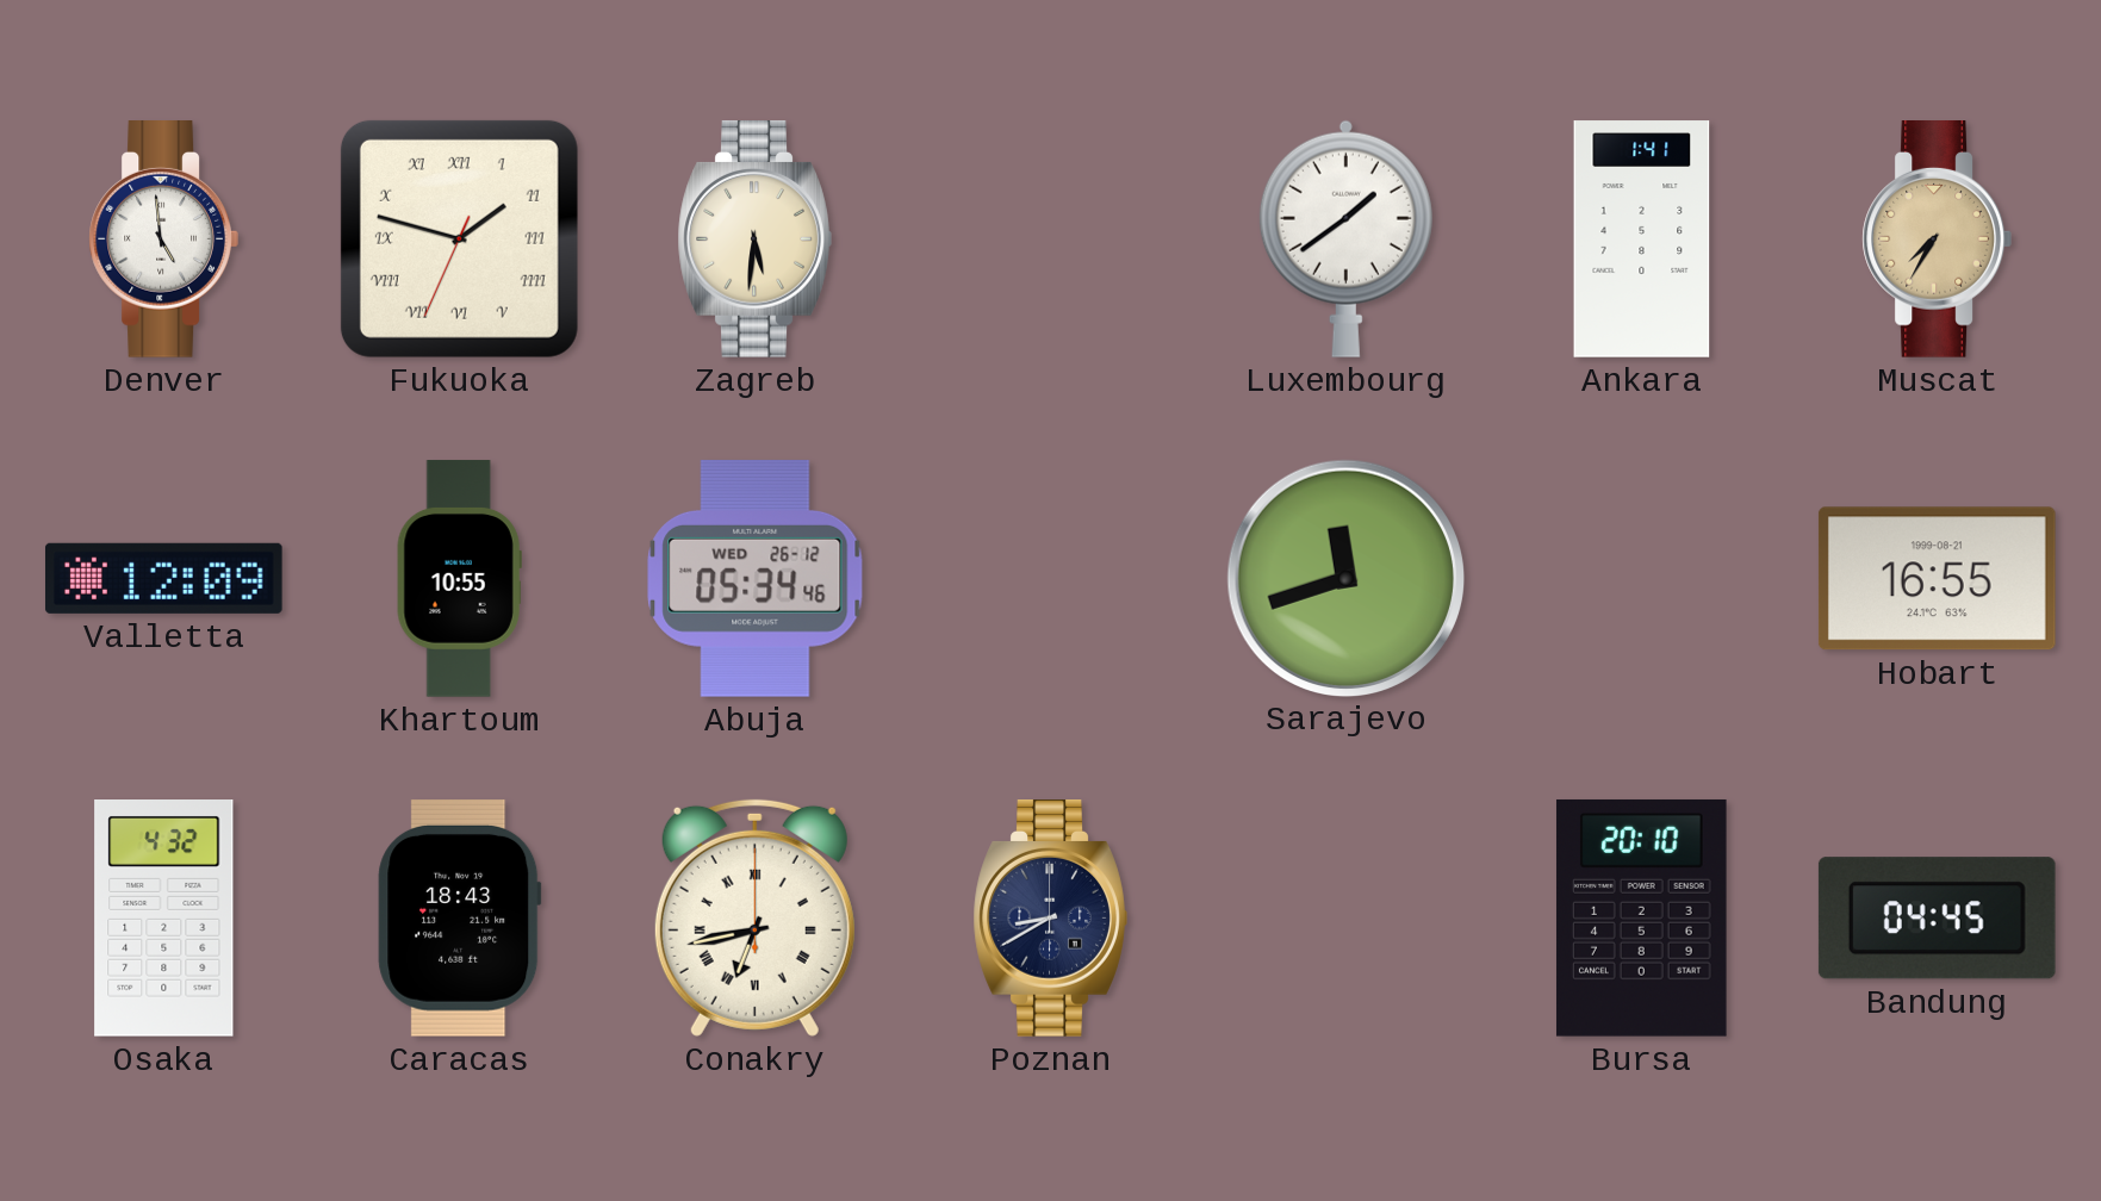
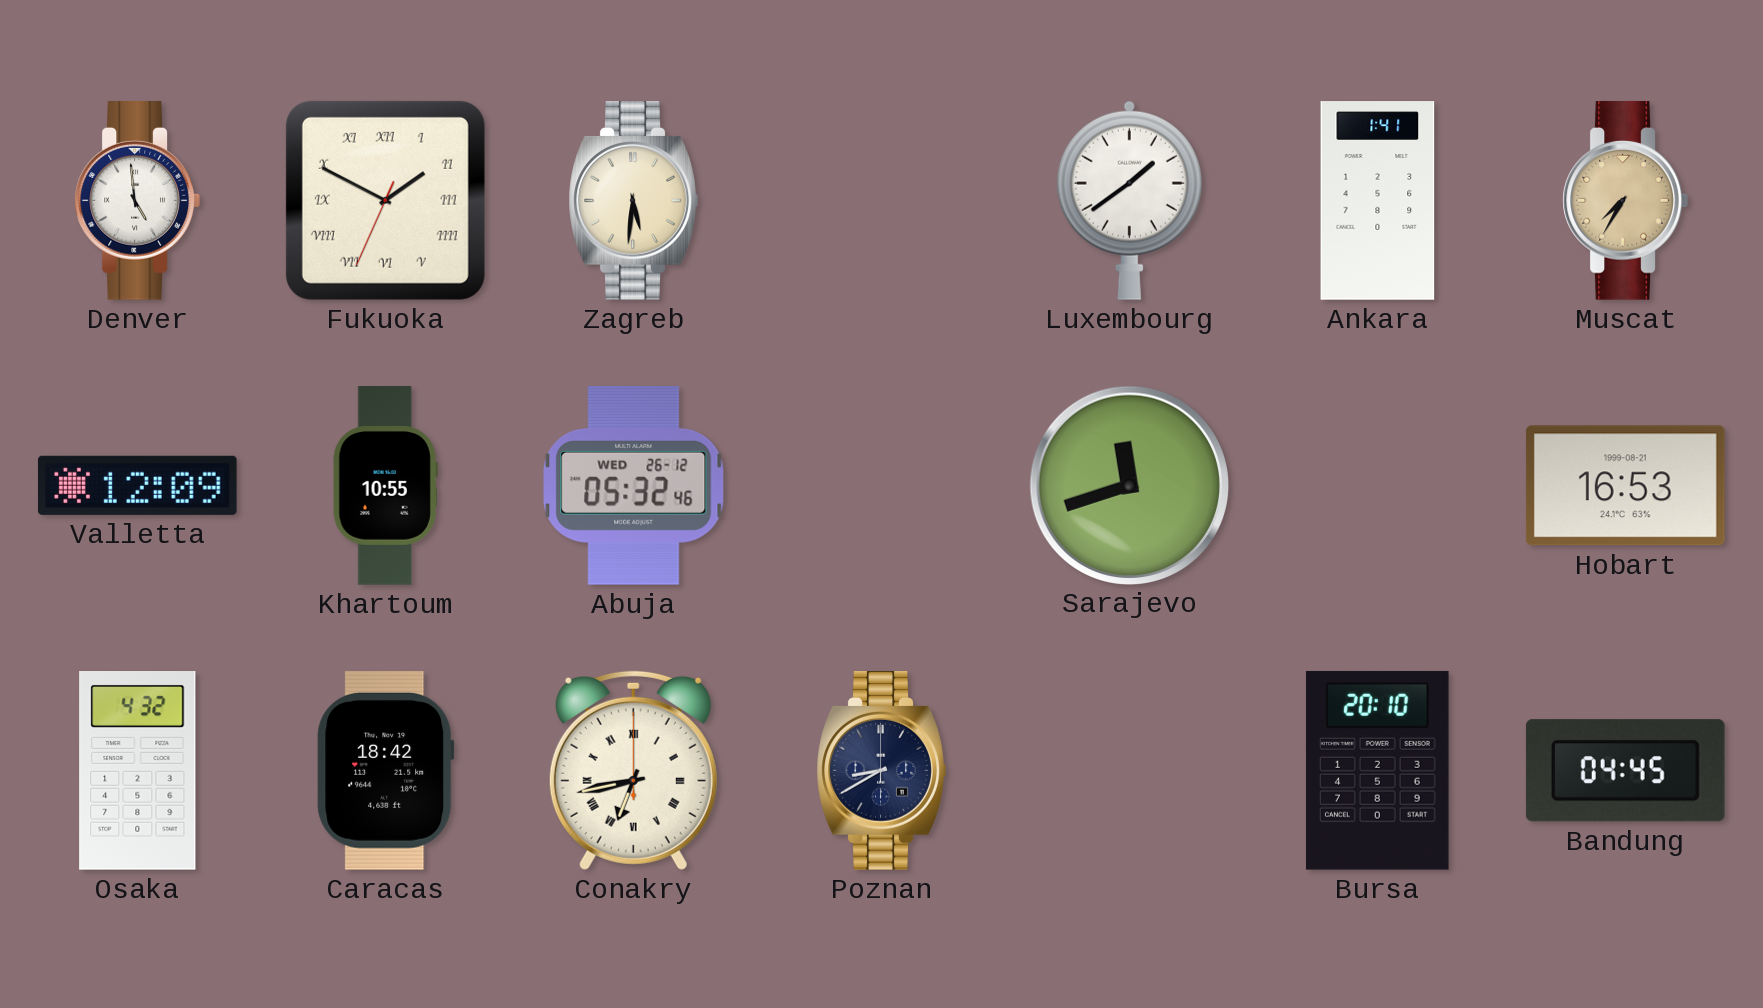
Fukuoka: 1:47 -> 1:49
Abuja: 05:34 -> 05:32
Hobart: 16:55 -> 16:53
Caracas: 18:43 -> 18:42
